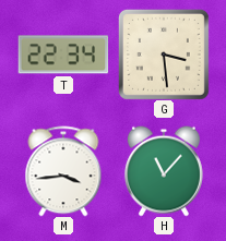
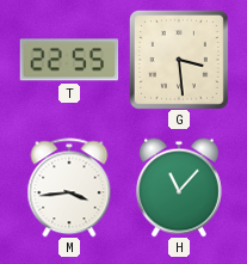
T: 22:34 -> 22:55
